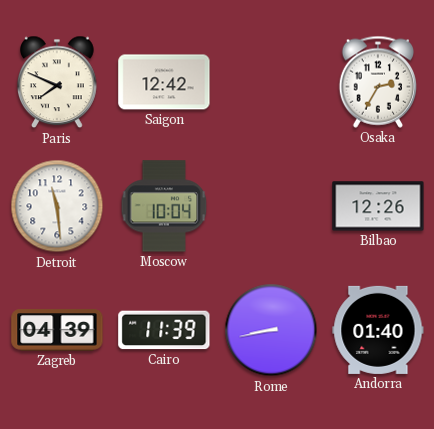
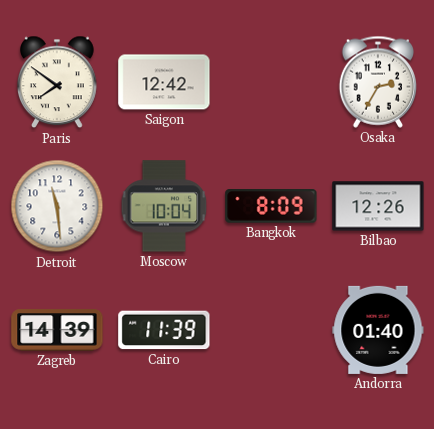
Paris: 7:49 -> 7:51
Bangkok: none -> 8:09
Zagreb: 04:39 -> 14:39
Rome: 8:43 -> none
